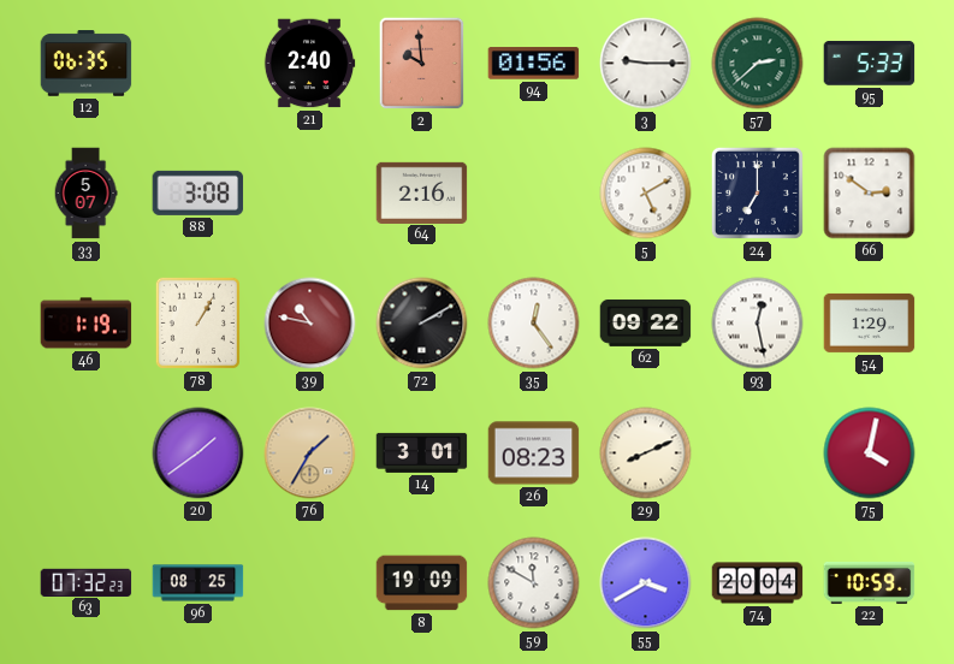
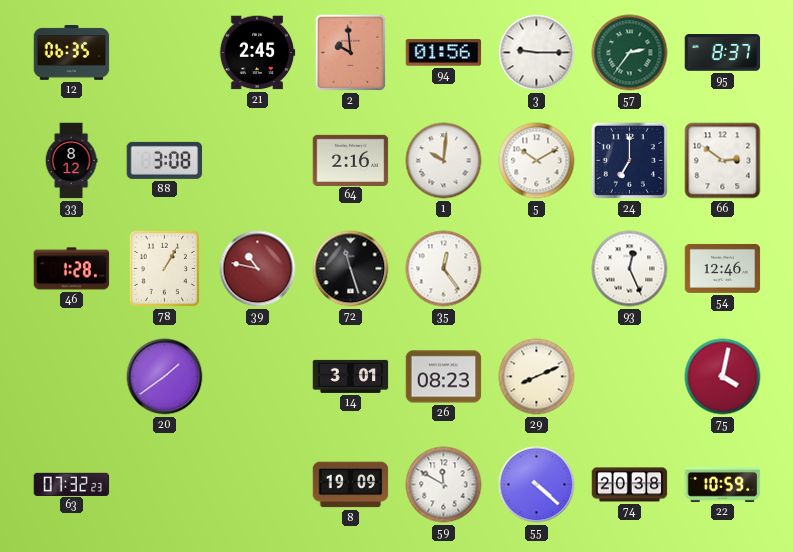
21: 2:40 -> 2:45
57: 2:38 -> 2:36
95: 5:33 -> 8:37
33: 5:07 -> 8:12
1: none -> 10:01
5: 5:10 -> 10:10
46: 1:19 -> 1:28
72: 2:10 -> 11:27
62: 09:22 -> none
93: 12:28 -> 12:26
54: 1:29 -> 12:46
76: 1:35 -> none
96: 08:25 -> none
55: 3:40 -> 4:22
74: 20:04 -> 20:38
